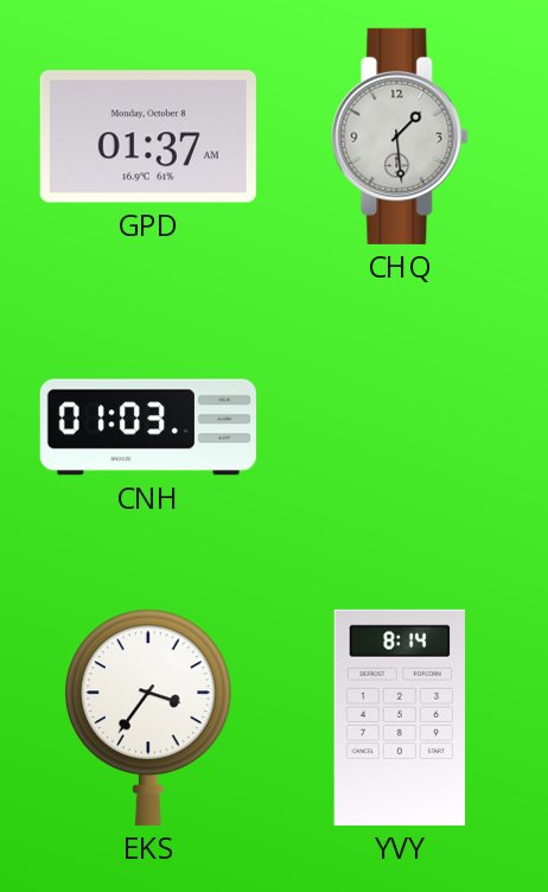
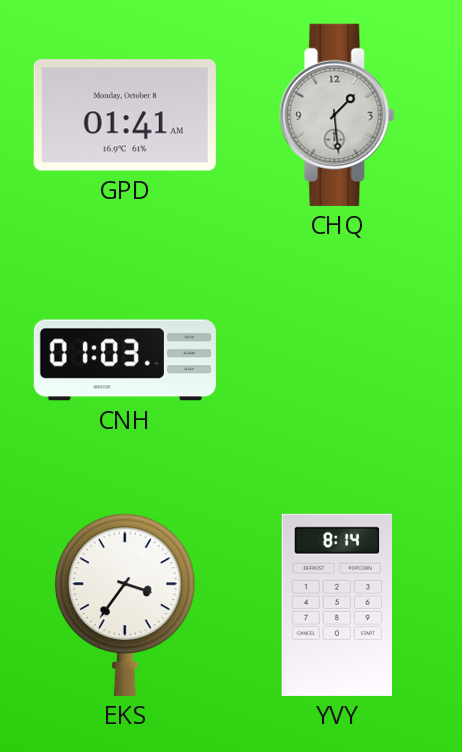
GPD: 01:37 -> 01:41
